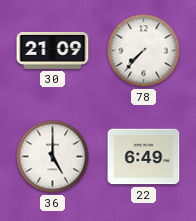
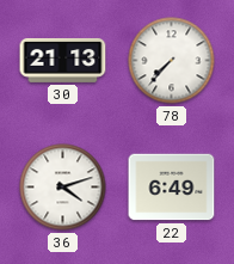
30: 21:09 -> 21:13
36: 5:00 -> 4:12
